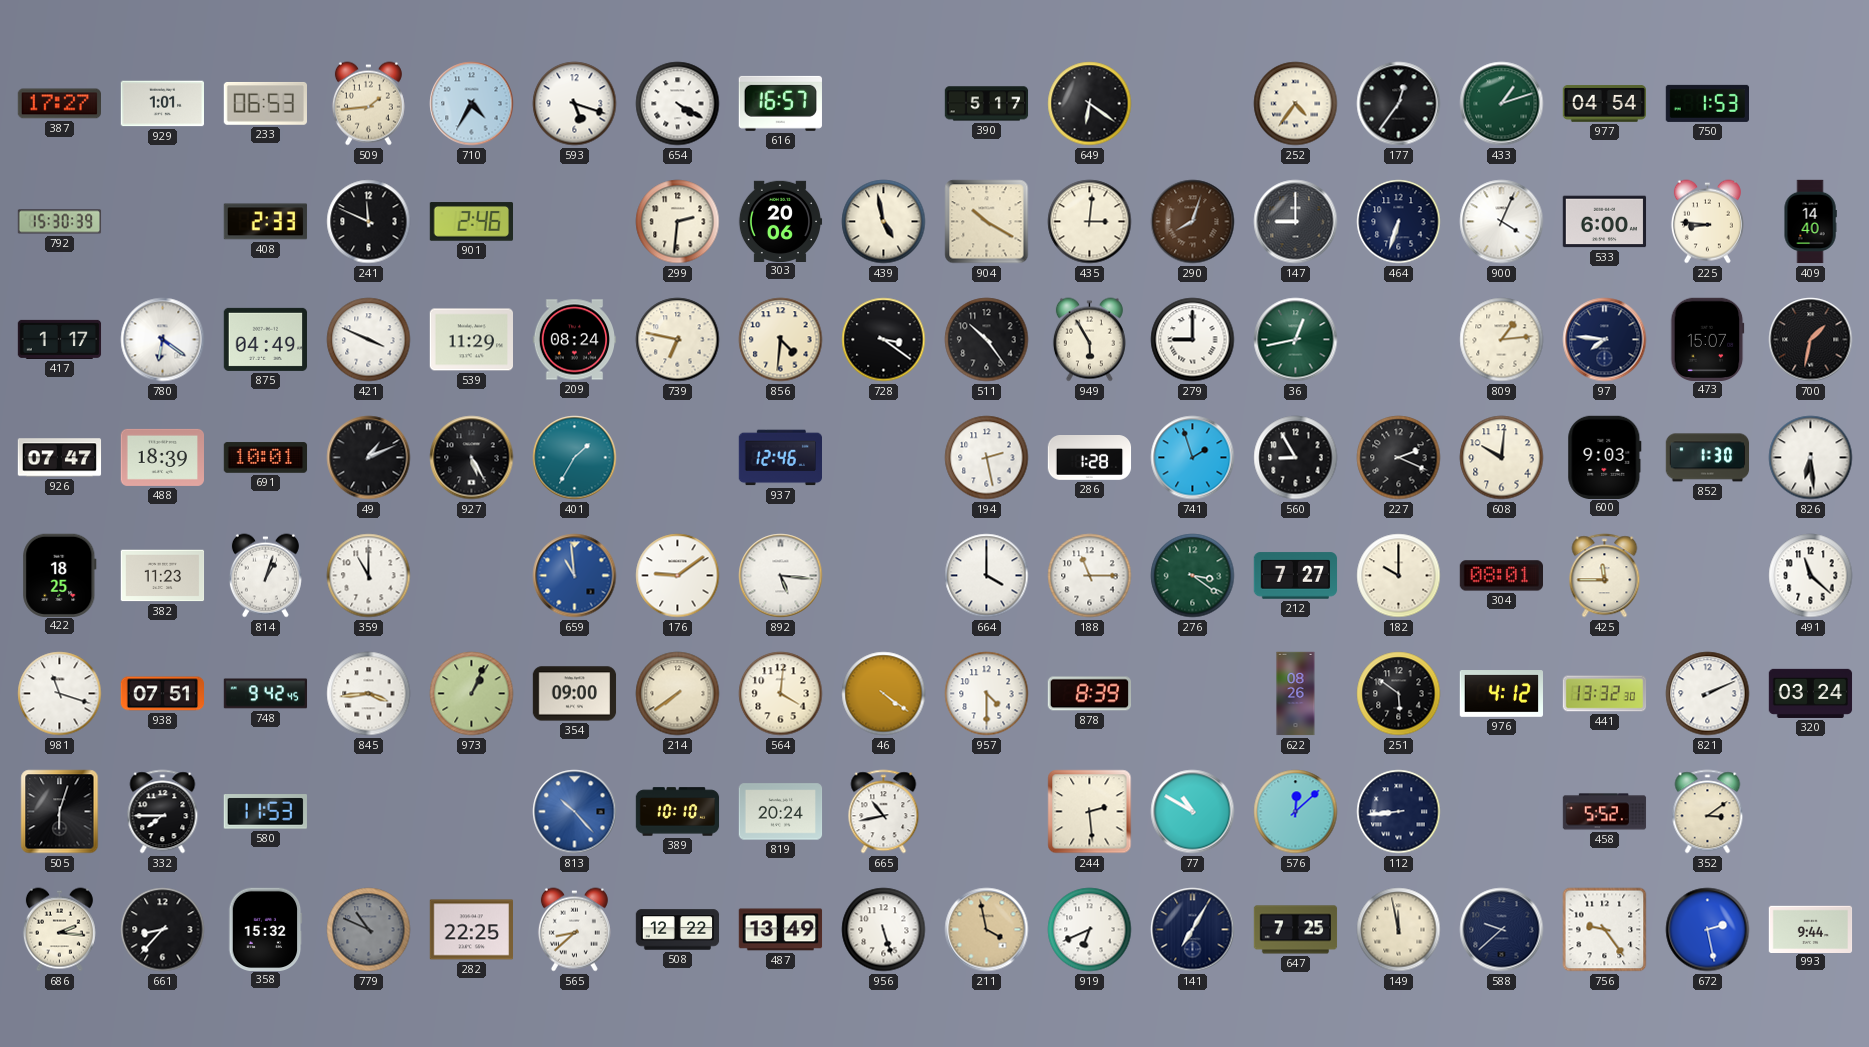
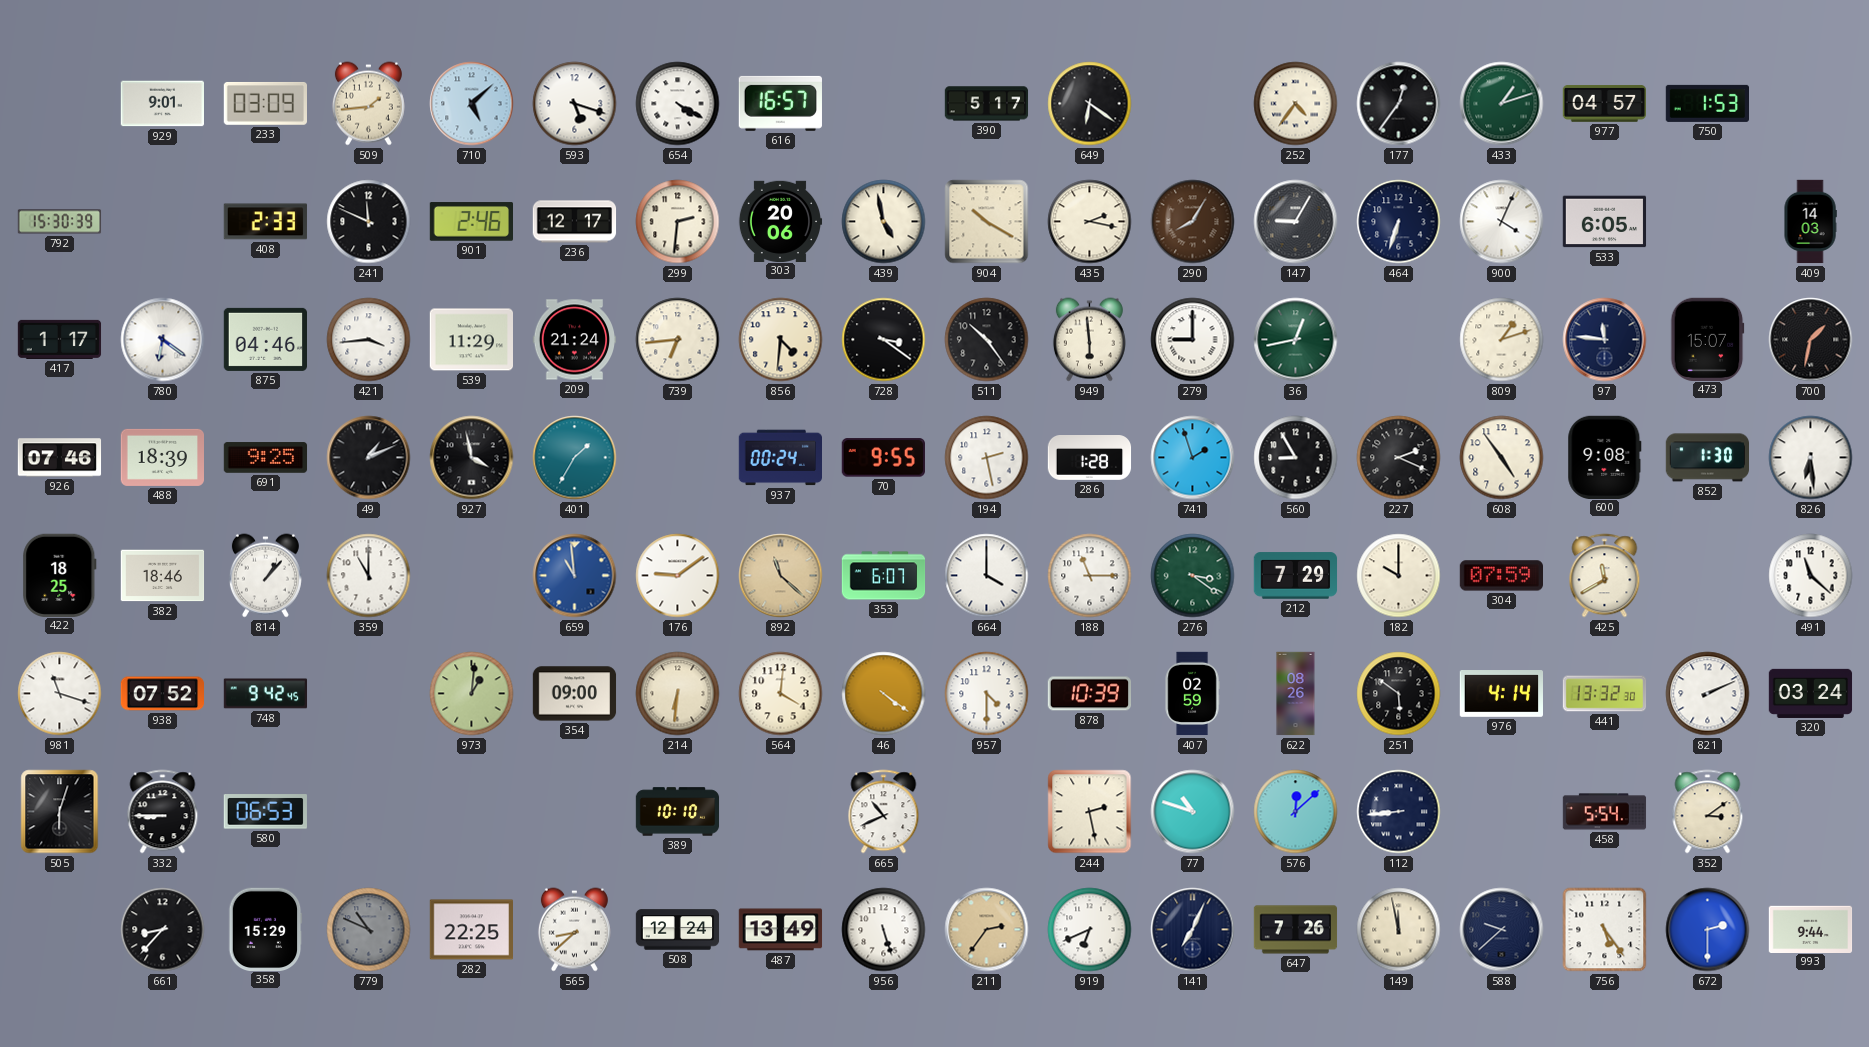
387: 17:27 -> none
929: 1:01 -> 9:01
233: 06:53 -> 03:09
710: 4:35 -> 5:08
977: 04:54 -> 04:57
236: none -> 12:17
435: 3:01 -> 2:17
290: 8:03 -> 8:05
147: 9:00 -> 9:05
533: 6:00 -> 6:05
225: 8:46 -> none
409: 14:40 -> 14:03
875: 04:49 -> 04:46
421: 3:49 -> 3:44
209: 08:24 -> 21:24
739: 6:47 -> 6:44
949: 5:55 -> 5:59
809: 1:14 -> 1:12
97: 7:46 -> 11:46
926: 07:47 -> 07:46
691: 10:01 -> 9:25
927: 5:25 -> 3:58
937: 12:46 -> 00:24
70: none -> 9:55
608: 10:01 -> 4:54
600: 9:03 -> 9:08
382: 11:23 -> 18:46
814: 1:03 -> 1:07
892: 5:16 -> 11:22
892 dial: white -> champagne
353: none -> 6:07
212: 7:27 -> 7:29
304: 08:01 -> 07:59
425: 11:45 -> 11:40
938: 07:51 -> 07:52
845: 3:44 -> none
973: 1:04 -> 1:01
214: 7:39 -> 6:31
878: 8:39 -> 10:39
407: none -> 02:59
976: 4:12 -> 4:14
332: 7:45 -> 8:45
580: 11:53 -> 06:53
813: 10:23 -> none
819: 20:24 -> none
665: 10:43 -> 10:41
244: 2:29 -> 2:28
77: 10:50 -> 10:48
458: 5:52 -> 5:54
686: 2:16 -> none
358: 15:32 -> 15:29
508: 12:22 -> 12:24
211: 3:58 -> 2:36
141: 7:05 -> 7:04
647: 7:25 -> 7:26
756: 9:24 -> 5:24
672: 2:28 -> 2:30
